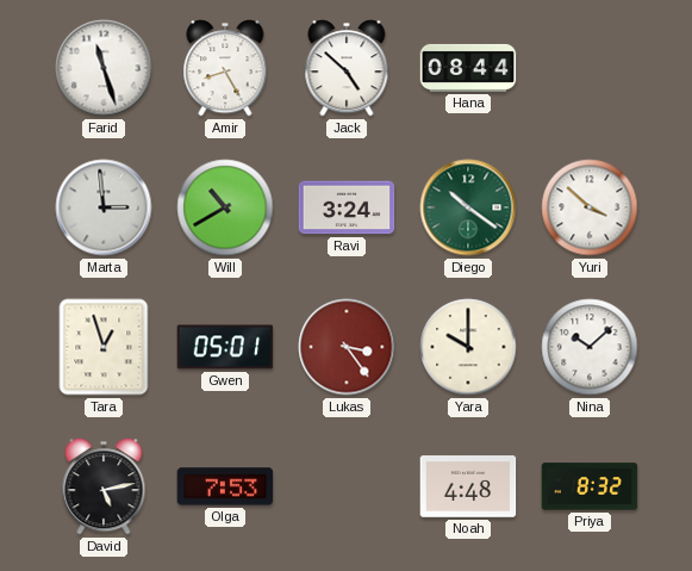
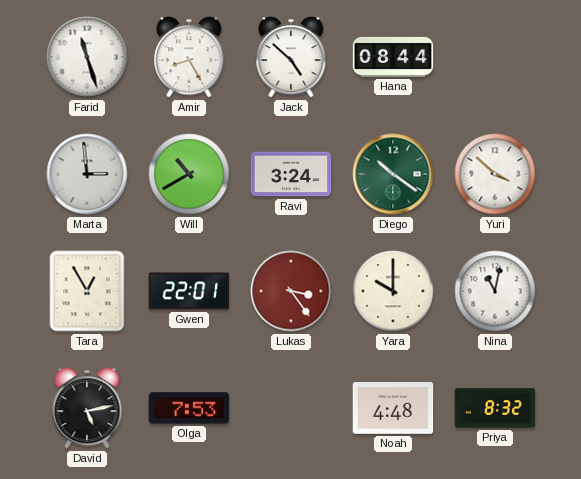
Tara: 12:57 -> 12:55
Gwen: 05:01 -> 22:01
Nina: 10:08 -> 11:02
